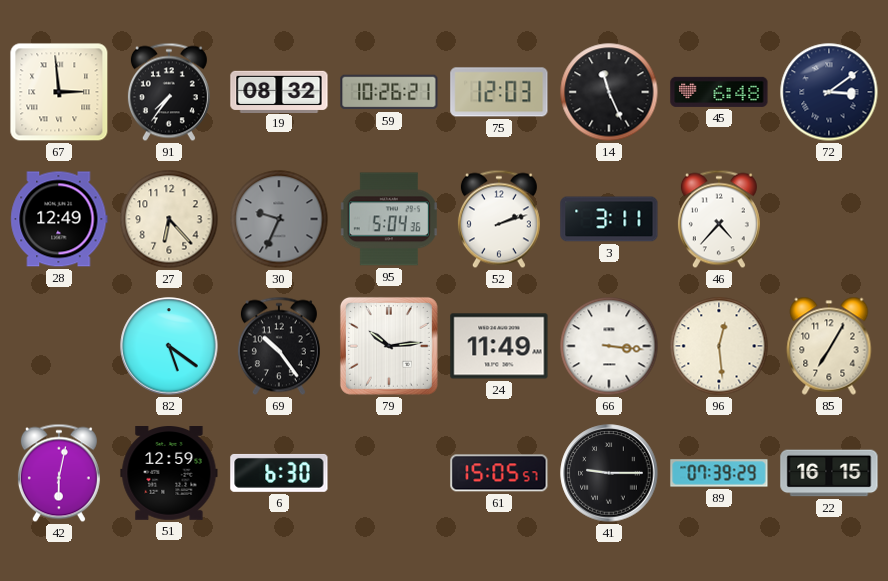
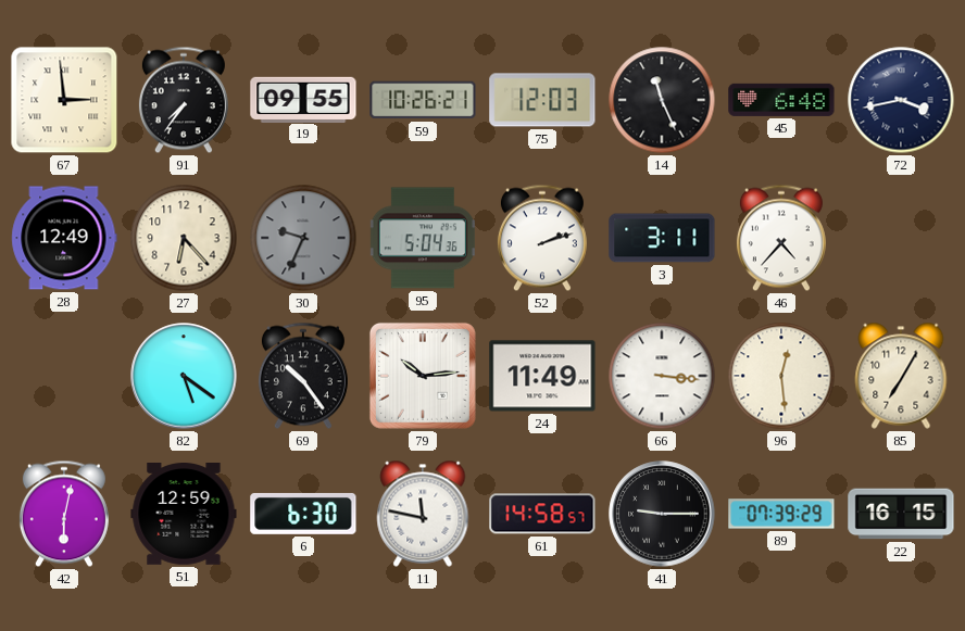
19: 08:32 -> 09:55
72: 3:09 -> 3:43
11: none -> 11:47
61: 15:05 -> 14:58
